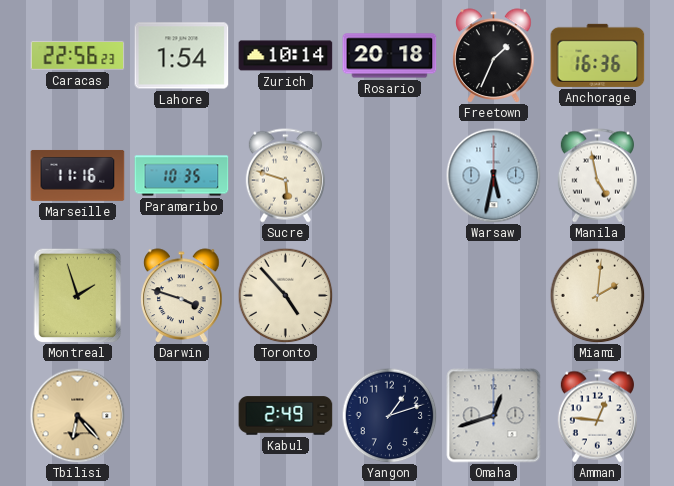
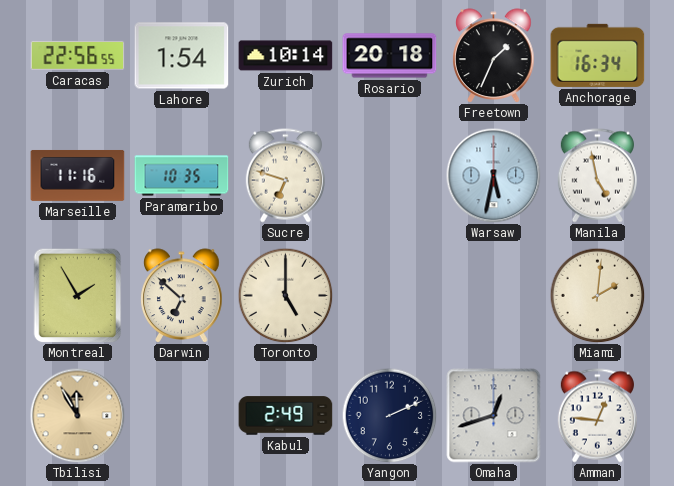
Caracas: 22:56:23 -> 22:56:55
Anchorage: 16:36 -> 16:34
Sucre: 5:48 -> 6:48
Montreal: 1:57 -> 1:55
Darwin: 3:48 -> 6:52
Toronto: 4:53 -> 5:00
Tbilisi: 6:23 -> 11:55
Yangon: 1:12 -> 2:11
